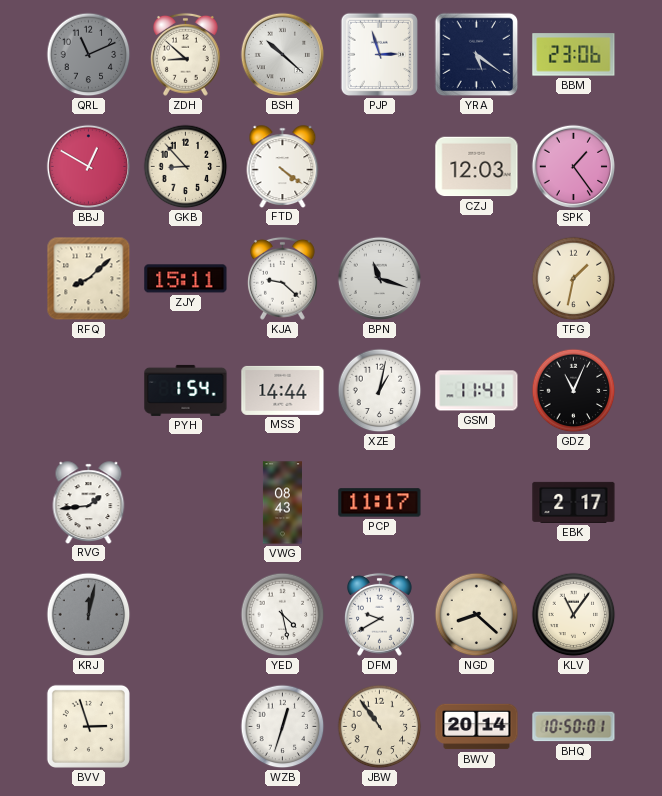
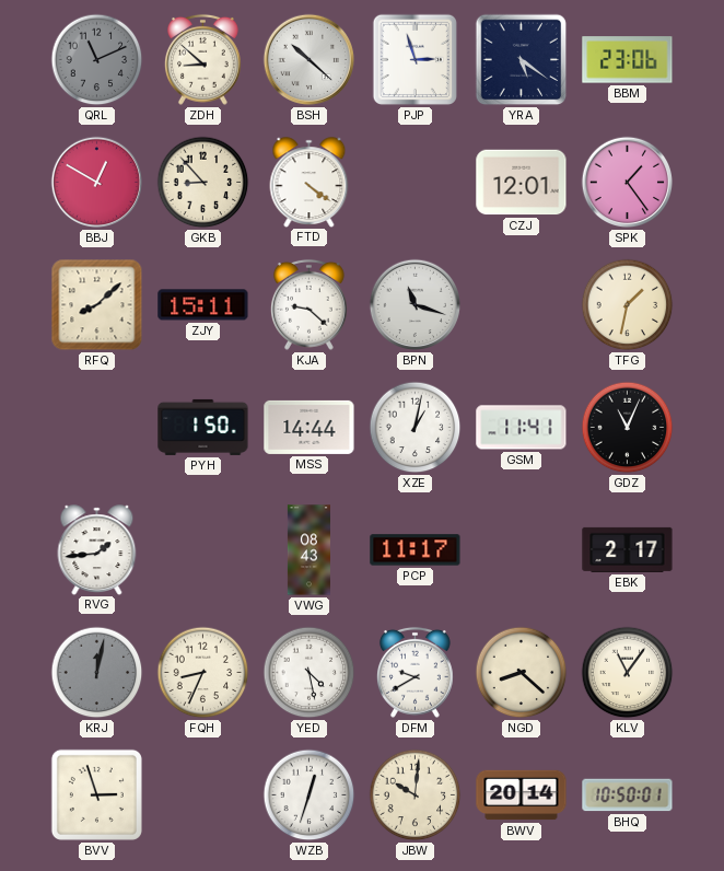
CZJ: 12:03 -> 12:01
PYH: 1:54 -> 1:50
FQH: none -> 8:34
JBW: 10:54 -> 10:01
